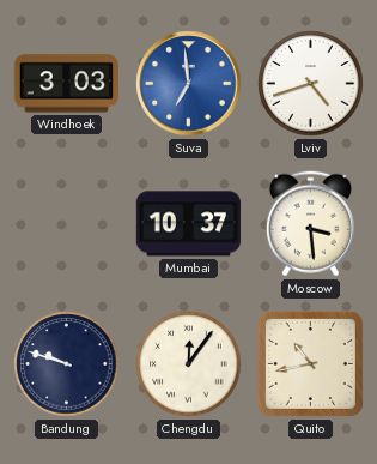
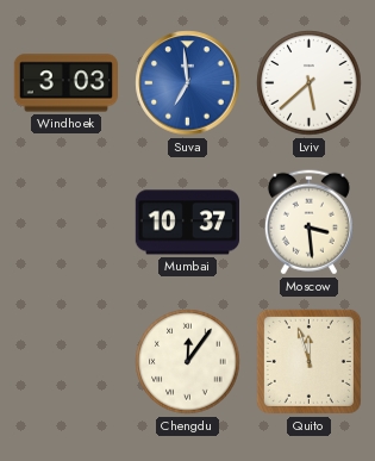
Lviv: 4:42 -> 5:38
Bandung: 9:48 -> none
Quito: 10:43 -> 11:57
